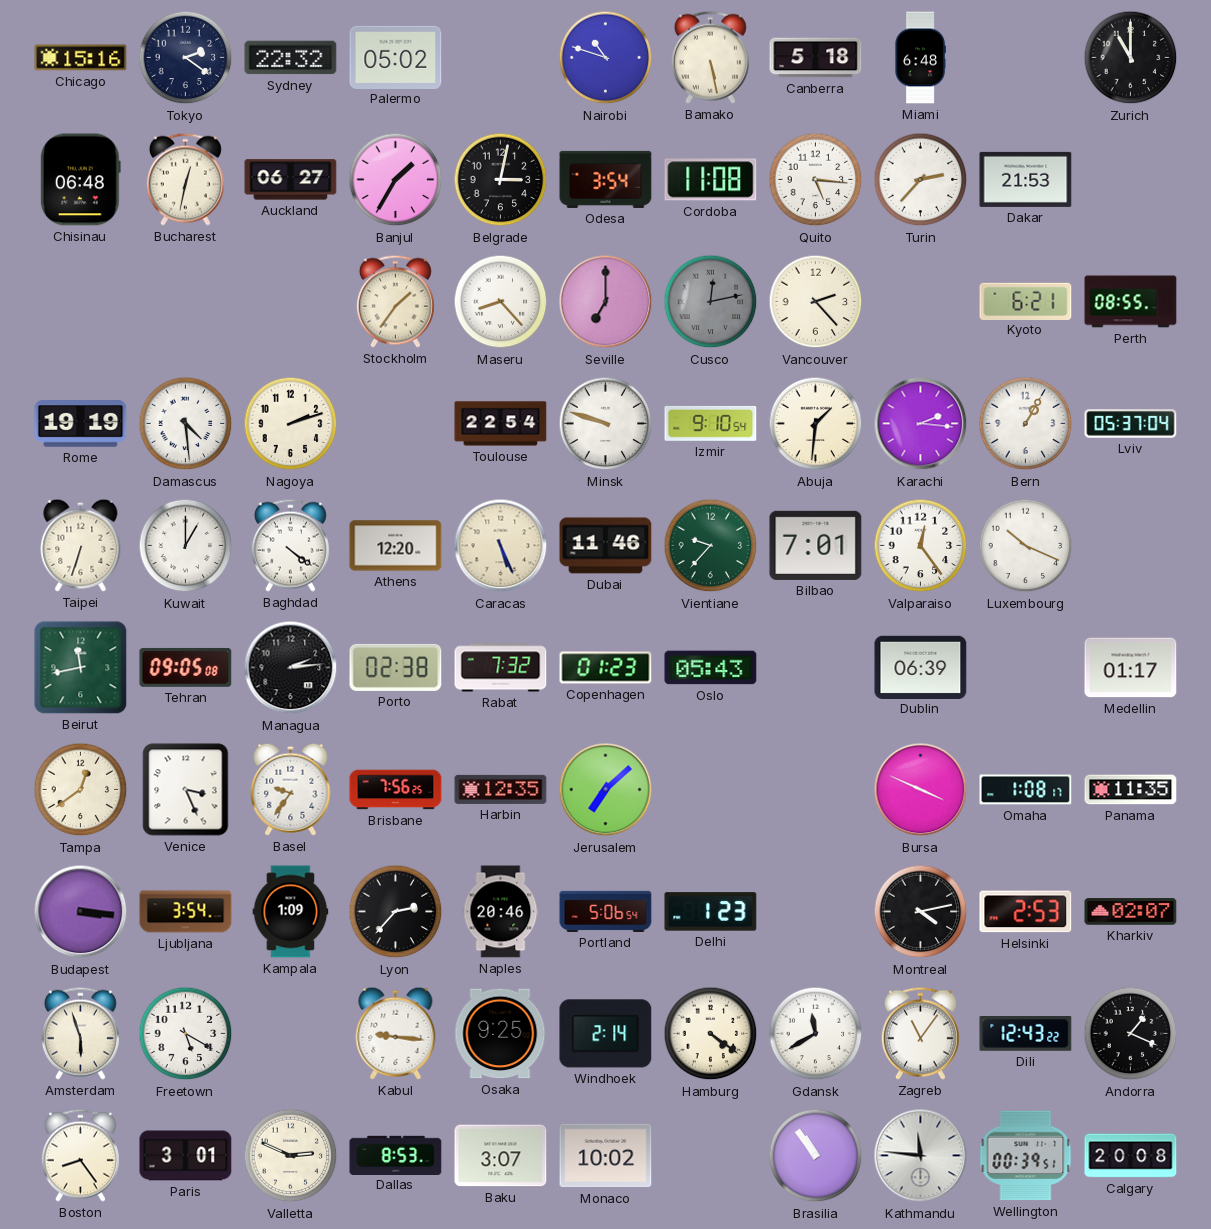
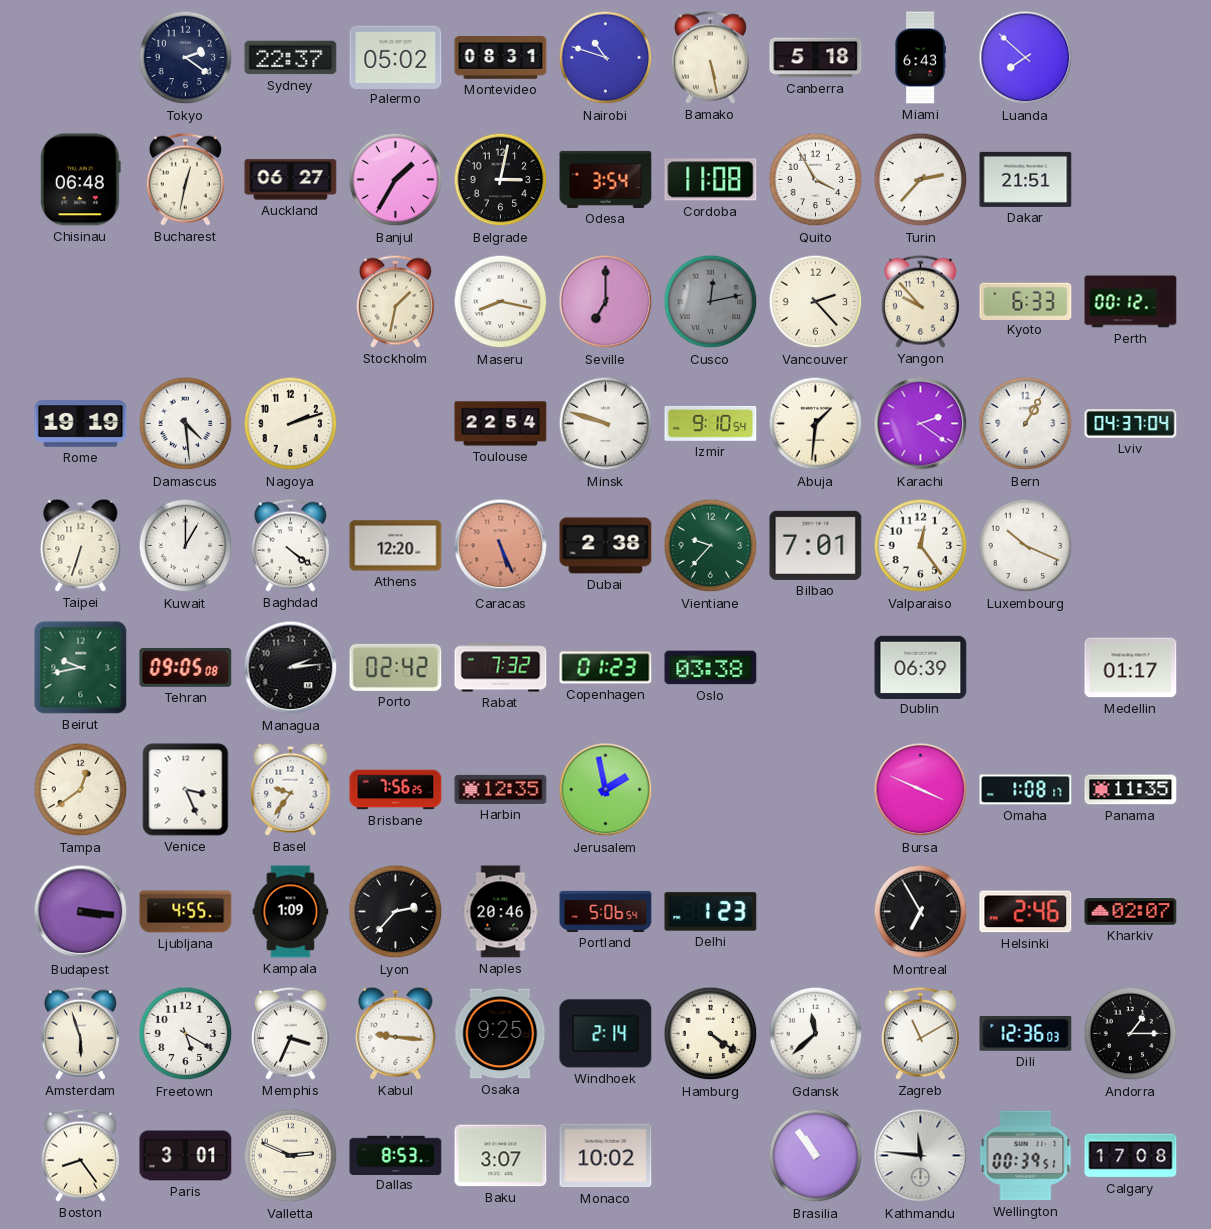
Chicago: 15:16 -> none
Sydney: 22:32 -> 22:37
Montevideo: none -> 08:31
Miami: 6:48 -> 6:43
Luanda: none -> 7:52
Zurich: 11:00 -> none
Quito: 5:16 -> 3:55
Dakar: 21:53 -> 21:51
Stockholm: 1:36 -> 1:32
Maseru: 8:23 -> 8:17
Yangon: none -> 9:53
Kyoto: 6:21 -> 6:33
Perth: 08:55 -> 00:12
Karachi: 2:16 -> 2:21
Lviv: 05:37 -> 04:37
Caracas dial: cream -> salmon
Dubai: 11:46 -> 2:38
Beirut: 11:43 -> 9:43
Porto: 02:38 -> 02:42
Oslo: 05:43 -> 03:38
Jerusalem: 7:08 -> 1:58
Ljubljana: 3:54 -> 4:55
Montreal: 4:13 -> 6:55
Helsinki: 2:53 -> 2:46
Memphis: none -> 3:34
Gdansk: 11:40 -> 11:38
Zagreb: 11:06 -> 11:10
Dili: 12:43 -> 12:36
Andorra: 1:19 -> 1:15
Calgary: 20:08 -> 17:08
